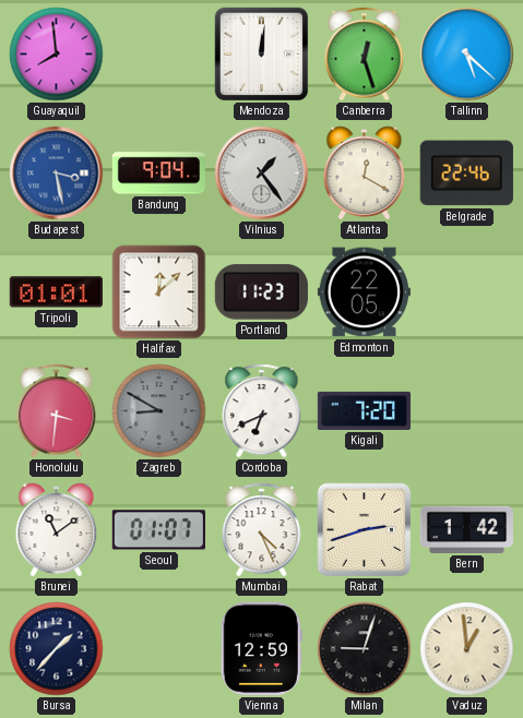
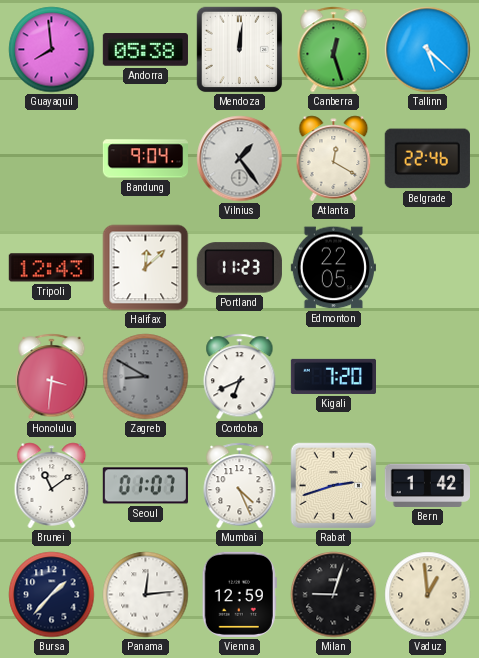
Andorra: none -> 05:38
Budapest: 3:28 -> none
Tripoli: 01:01 -> 12:43
Panama: none -> 12:14
